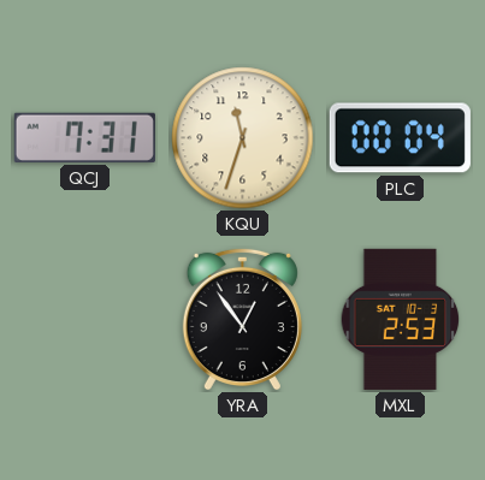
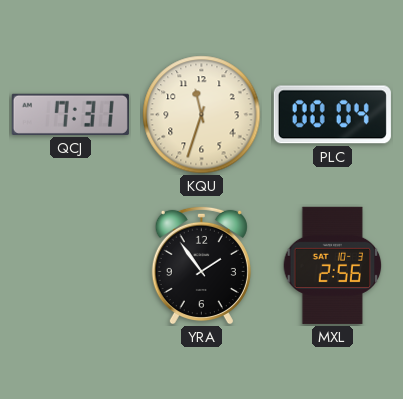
YRA: 12:54 -> 1:54
MXL: 2:53 -> 2:56
